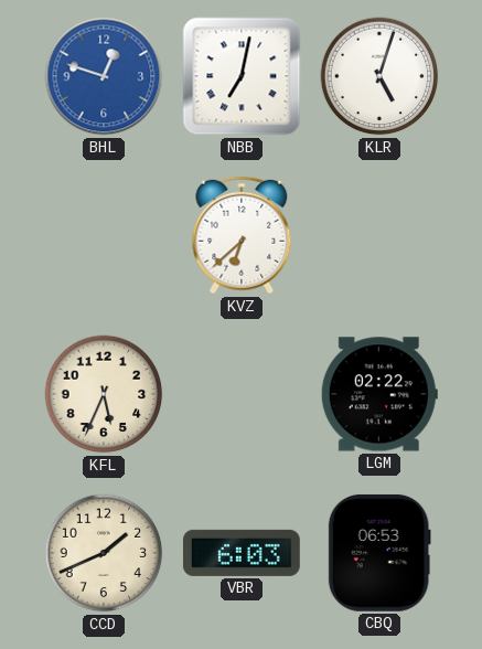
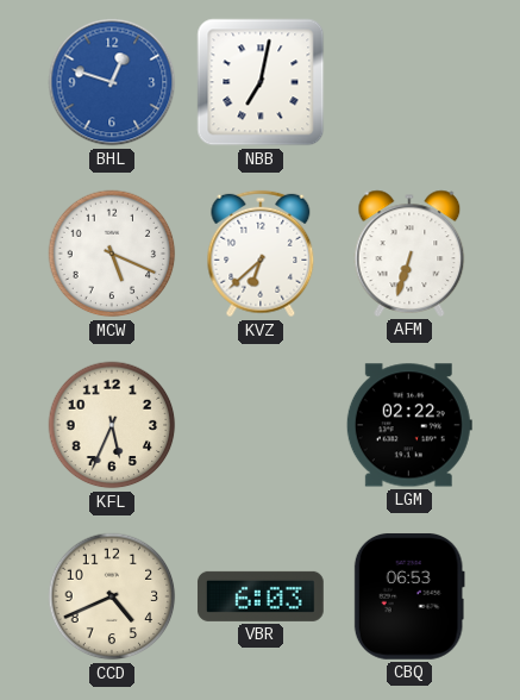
KLR: 5:03 -> none
MCW: none -> 5:19
AFM: none -> 6:33
CCD: 1:41 -> 4:41
